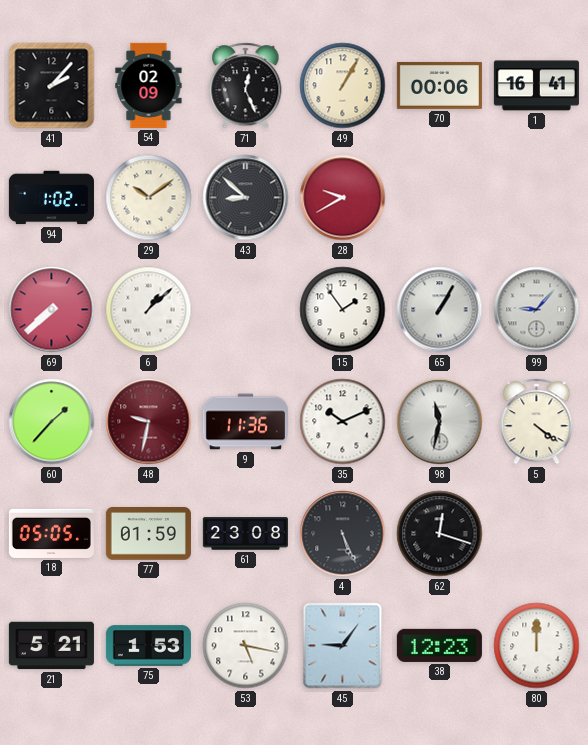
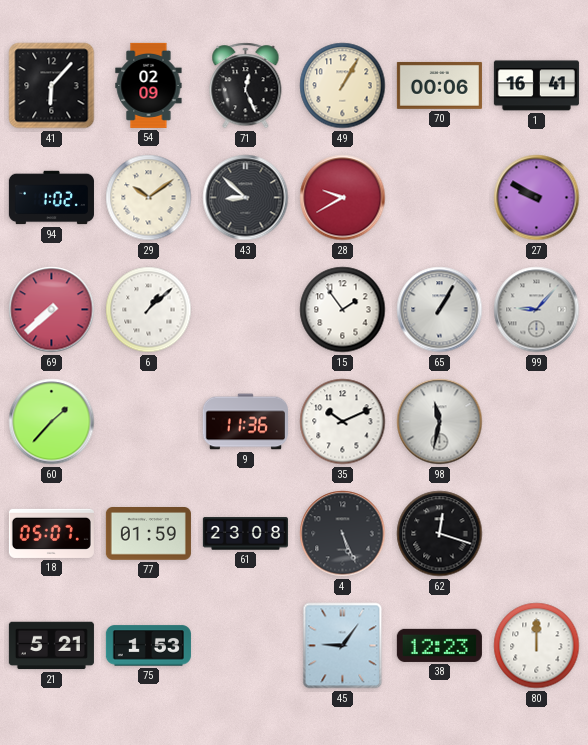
41: 2:07 -> 6:07
27: none -> 9:50
48: 9:32 -> none
5: 4:21 -> none
18: 05:05 -> 05:07
53: 5:17 -> none
